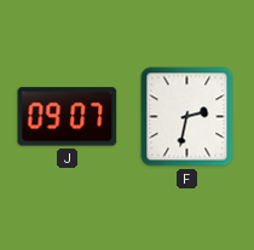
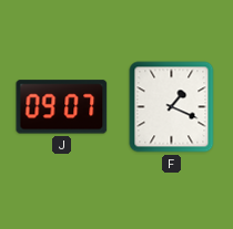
F: 2:32 -> 1:19
